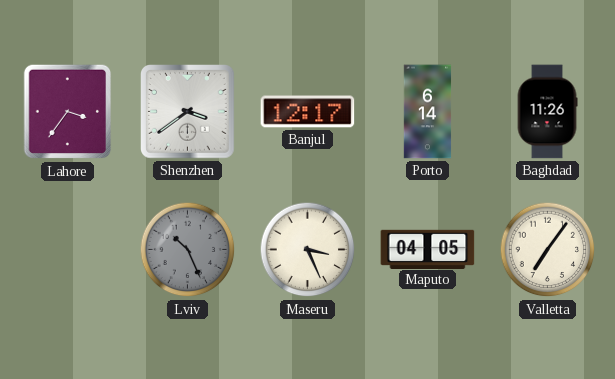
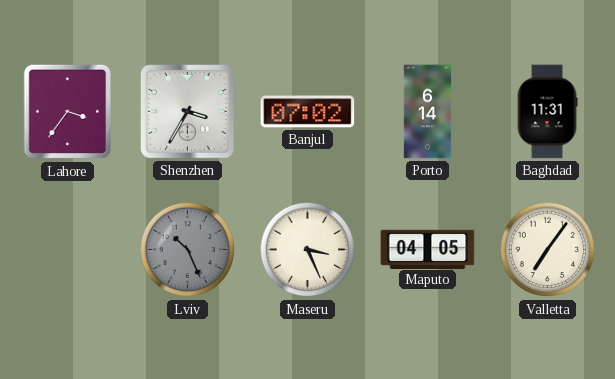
Shenzhen: 3:39 -> 3:35
Banjul: 12:17 -> 07:02
Baghdad: 11:26 -> 11:31
